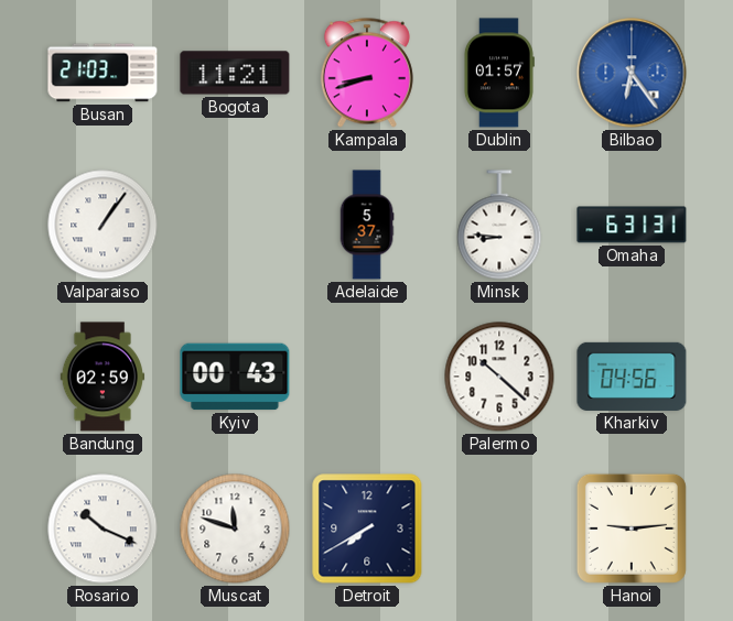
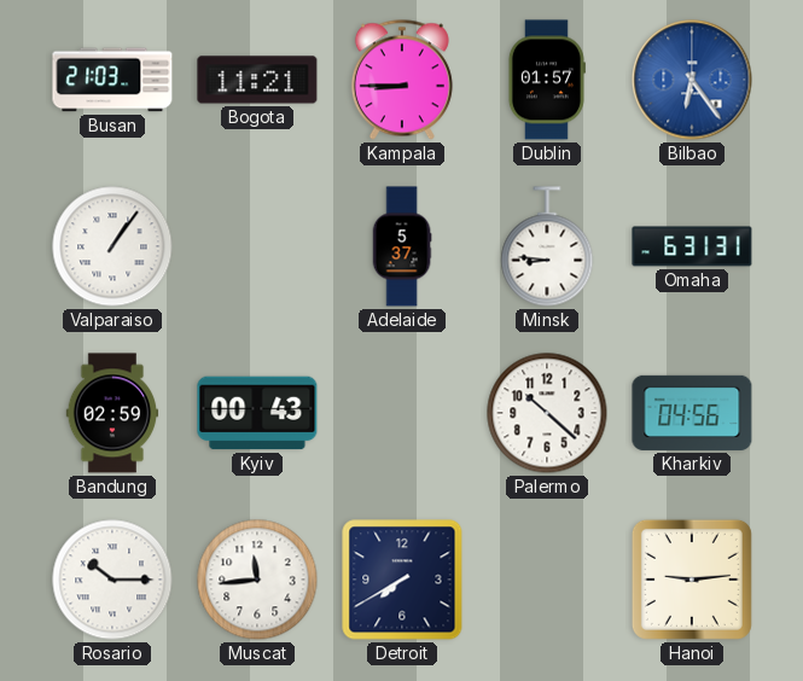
Kampala: 8:42 -> 8:45
Rosario: 10:19 -> 10:15
Muscat: 11:48 -> 11:44
